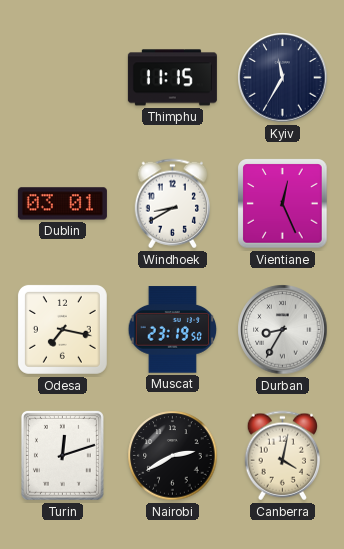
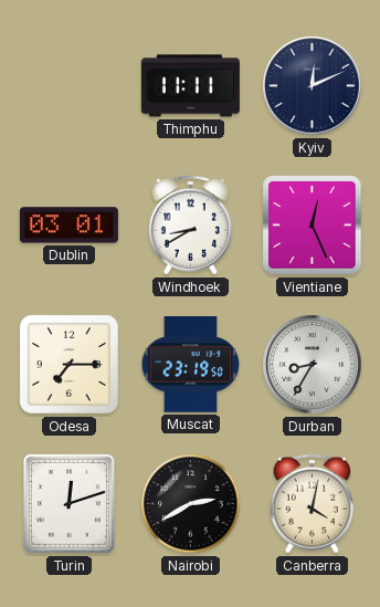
Thimphu: 11:15 -> 11:11
Kyiv: 11:35 -> 12:11
Odesa: 7:17 -> 7:15
